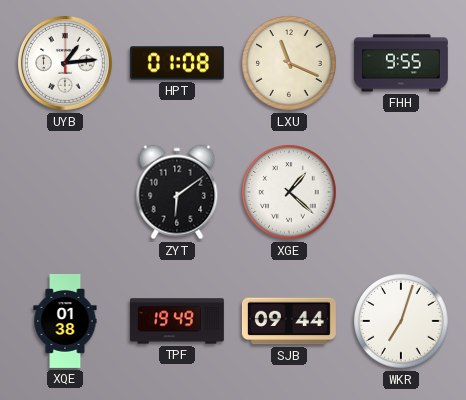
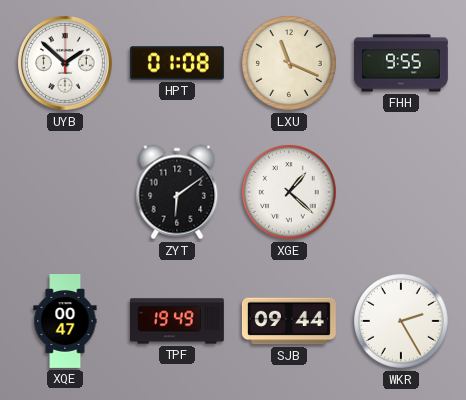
UYB: 1:14 -> 1:52
XQE: 01:38 -> 00:47
WKR: 7:03 -> 2:25
